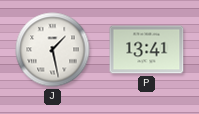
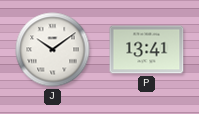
J: 1:28 -> 10:09
